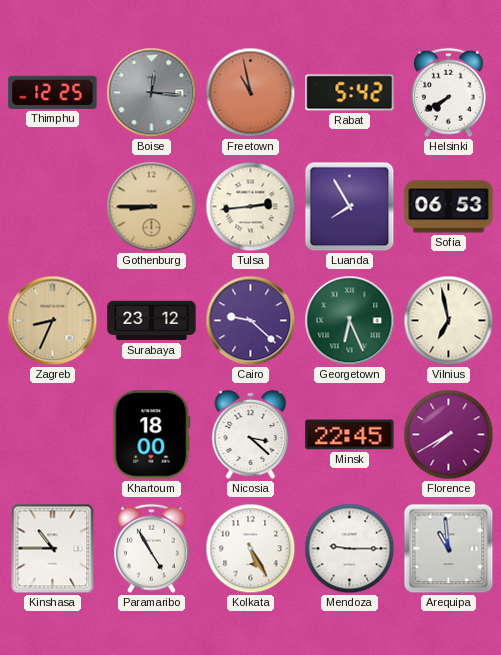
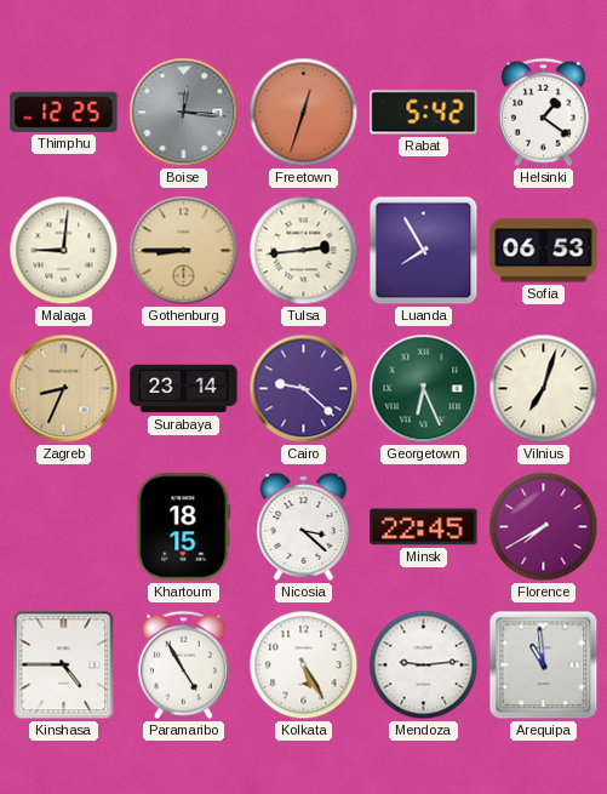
Freetown: 10:58 -> 12:33
Helsinki: 7:40 -> 1:21
Malaga: none -> 9:01
Surabaya: 23:12 -> 23:14
Vilnius: 6:58 -> 7:03
Khartoum: 18:00 -> 18:15
Kinshasa: 10:45 -> 4:45
Mendoza: 9:15 -> 9:14
